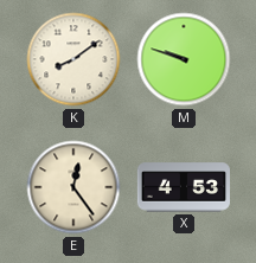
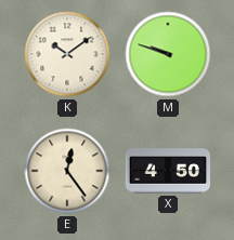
K: 8:09 -> 10:09
X: 4:53 -> 4:50
